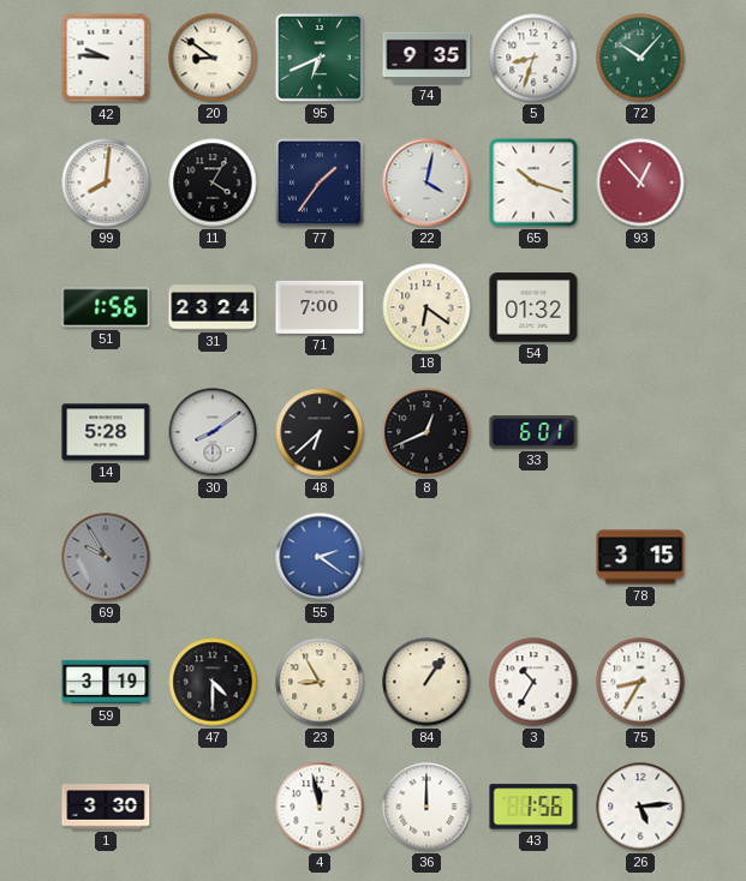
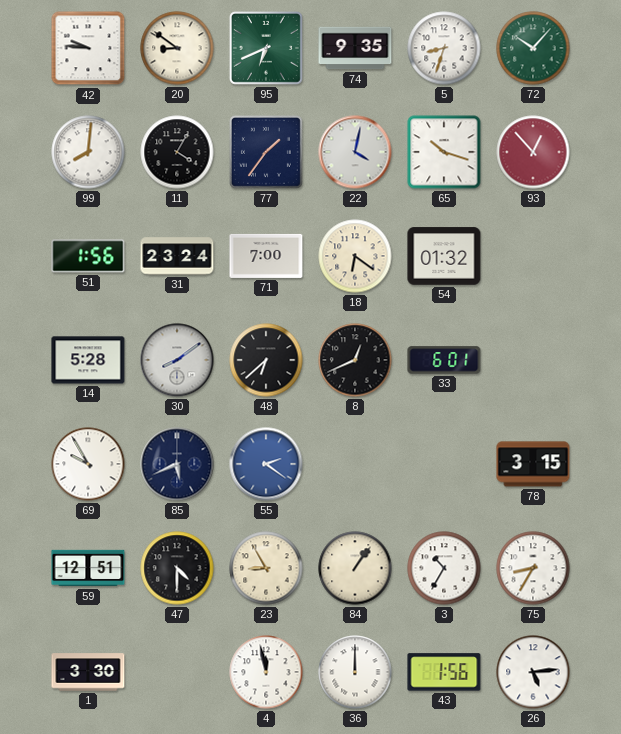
69 dial: grey -> white
85: none -> 5:41
59: 3:19 -> 12:51
